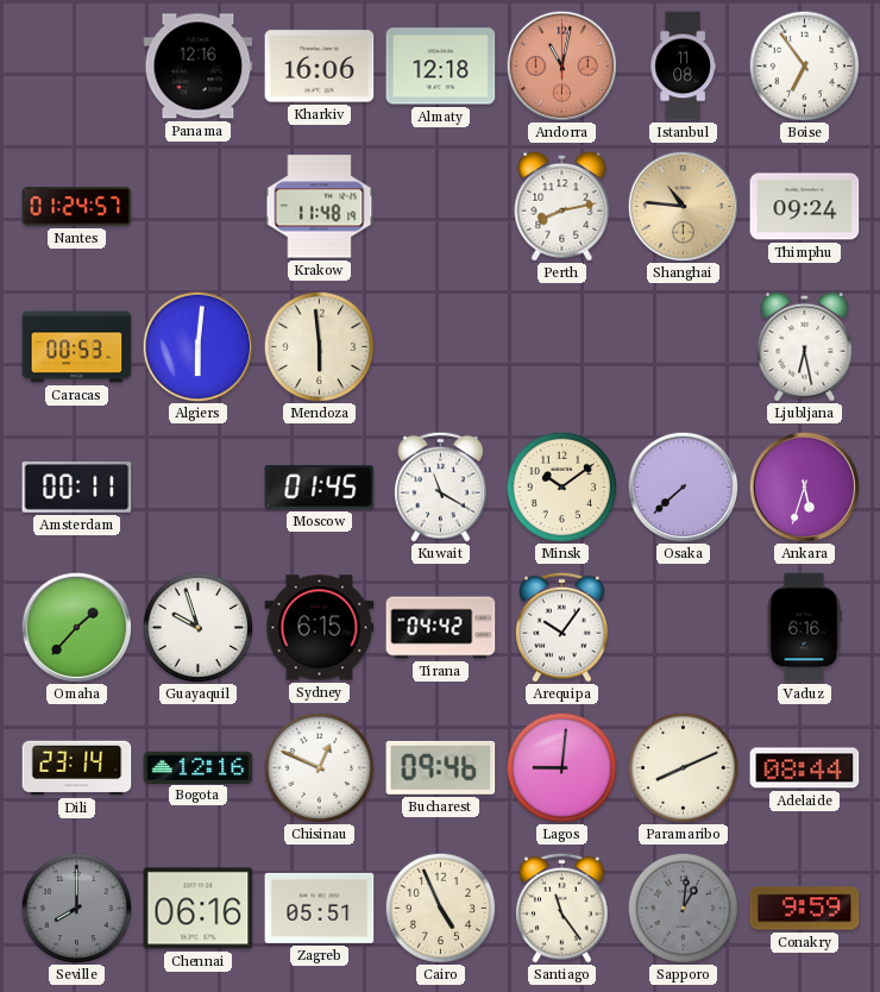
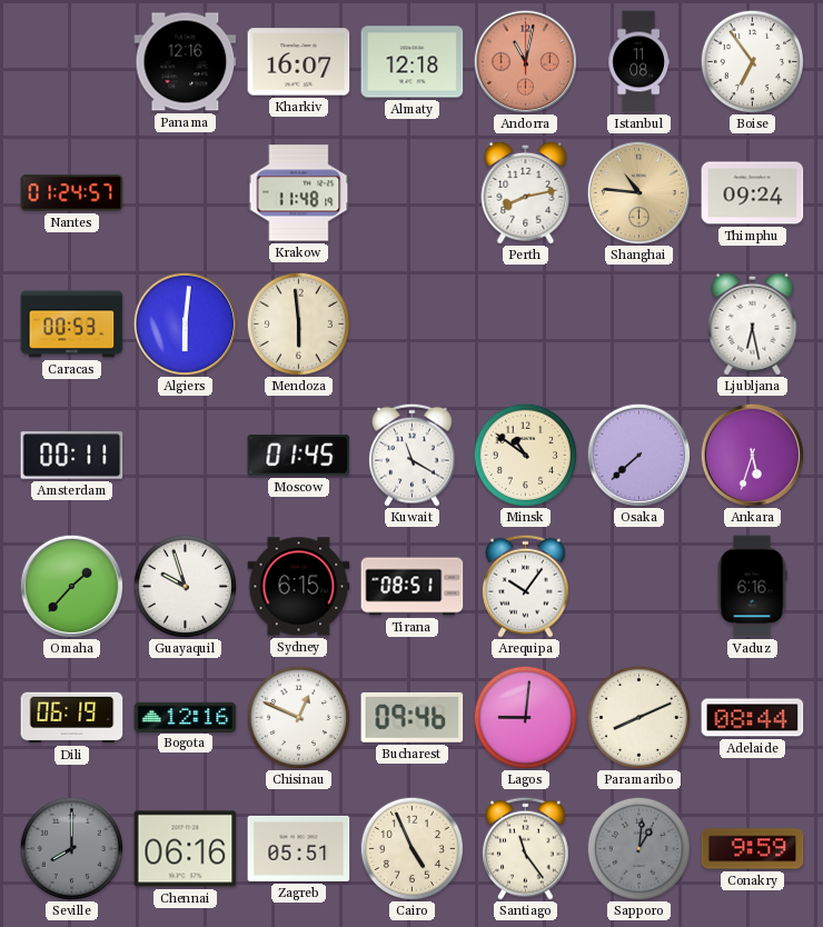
Kharkiv: 16:06 -> 16:07
Minsk: 10:09 -> 10:51
Tirana: 04:42 -> 08:51
Dili: 23:14 -> 06:19
